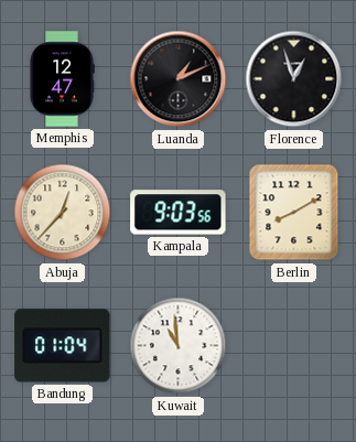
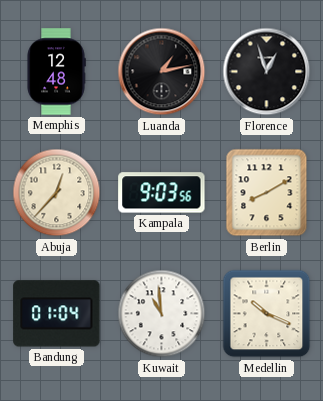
Memphis: 12:47 -> 12:48
Luanda: 1:11 -> 1:13
Medellin: none -> 10:19
